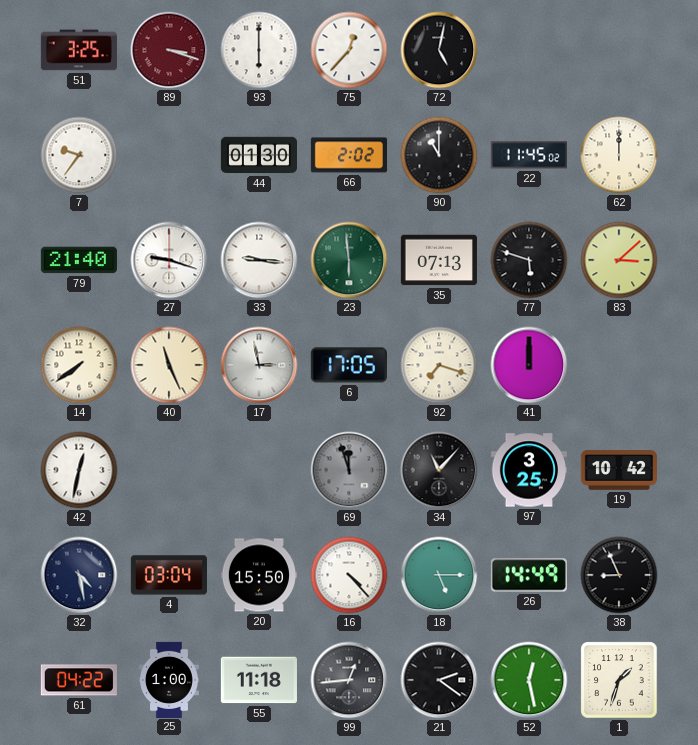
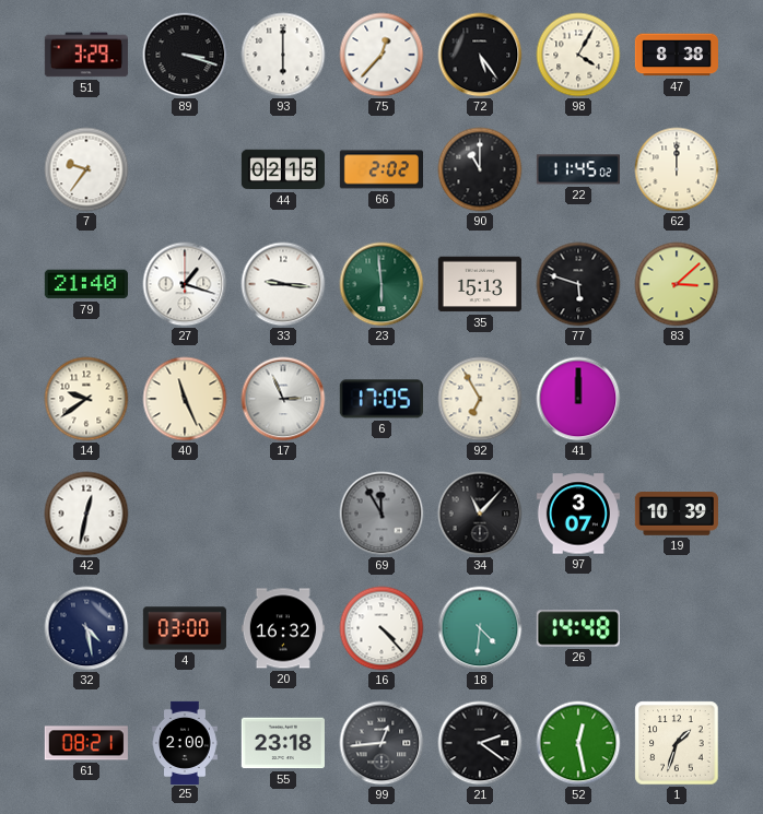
51: 3:25 -> 3:29
89 dial: burgundy -> black
72: 5:02 -> 5:24
98: none -> 4:05
47: none -> 8:38
44: 01:30 -> 02:15
27: 9:18 -> 1:18
35: 07:13 -> 15:13
14: 7:39 -> 9:39
17: 2:58 -> 2:56
92: 7:18 -> 6:55
69: 11:57 -> 11:55
97: 3:25 -> 3:07
19: 10:42 -> 10:39
4: 03:04 -> 03:00
20: 15:50 -> 16:32
18: 5:15 -> 4:31
26: 14:49 -> 14:48
38: 8:56 -> none
61: 04:22 -> 08:21
25: 1:00 -> 2:00
55: 11:18 -> 23:18
